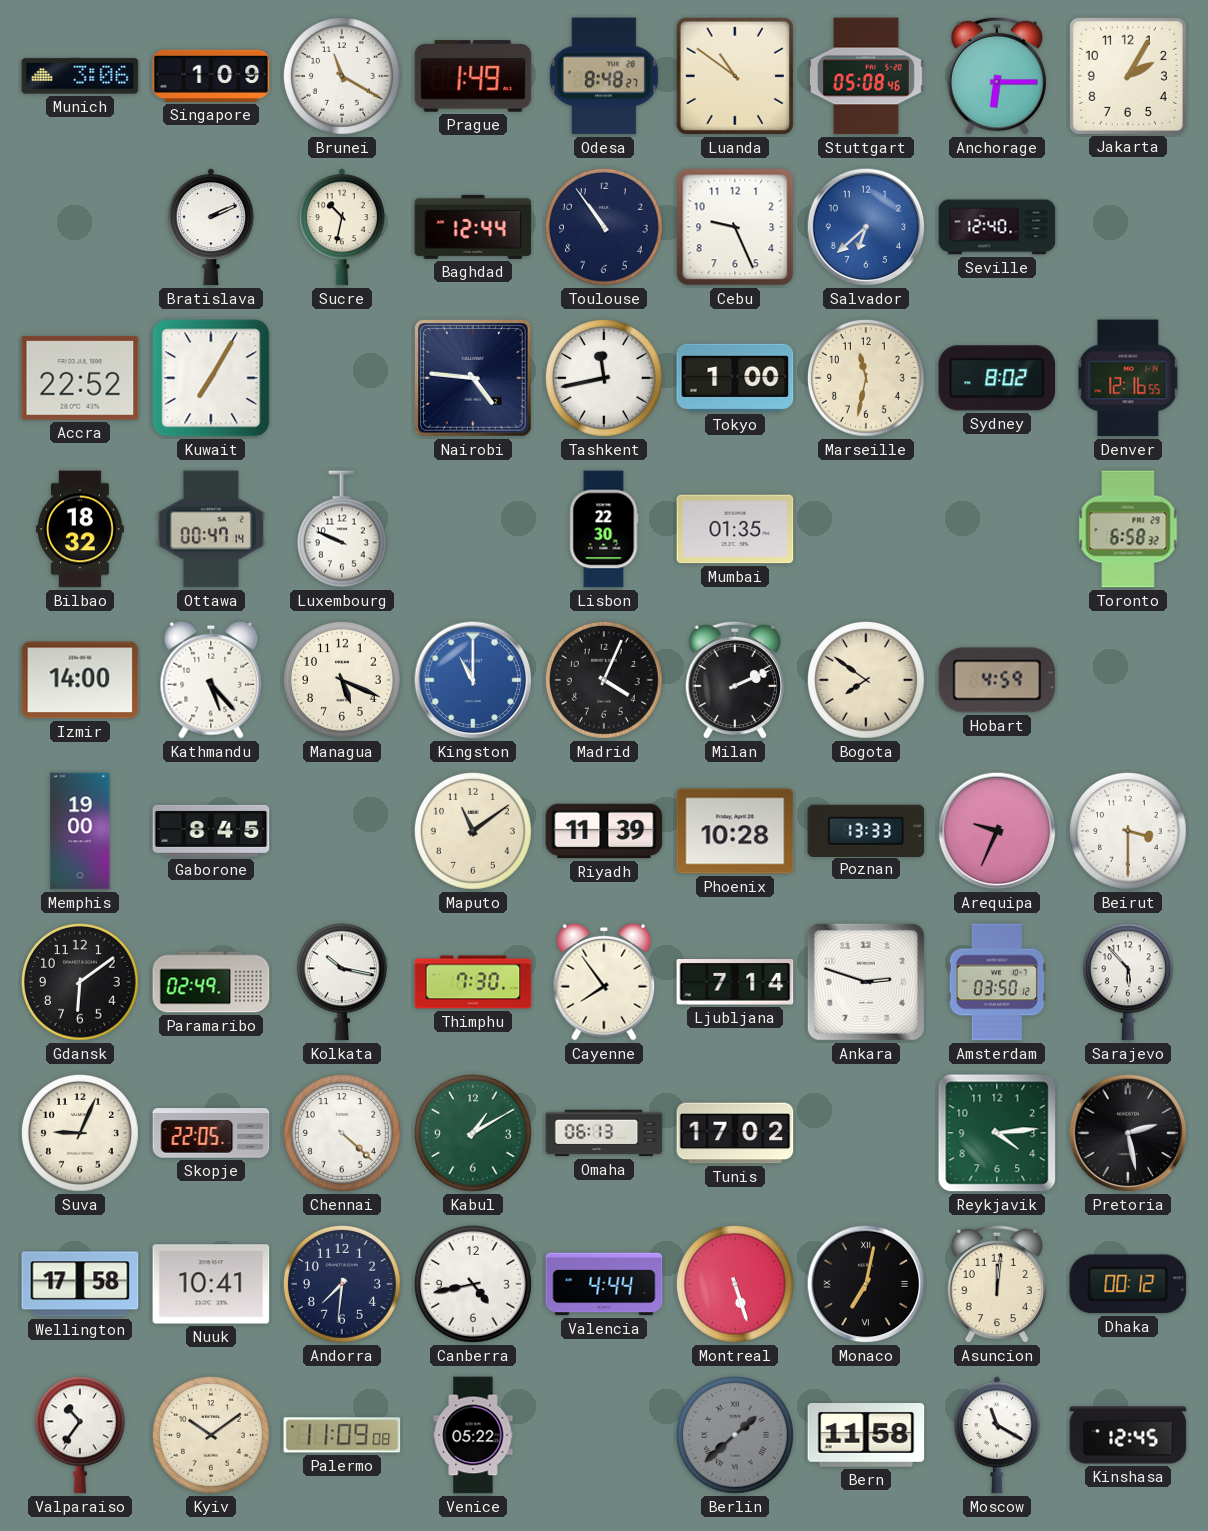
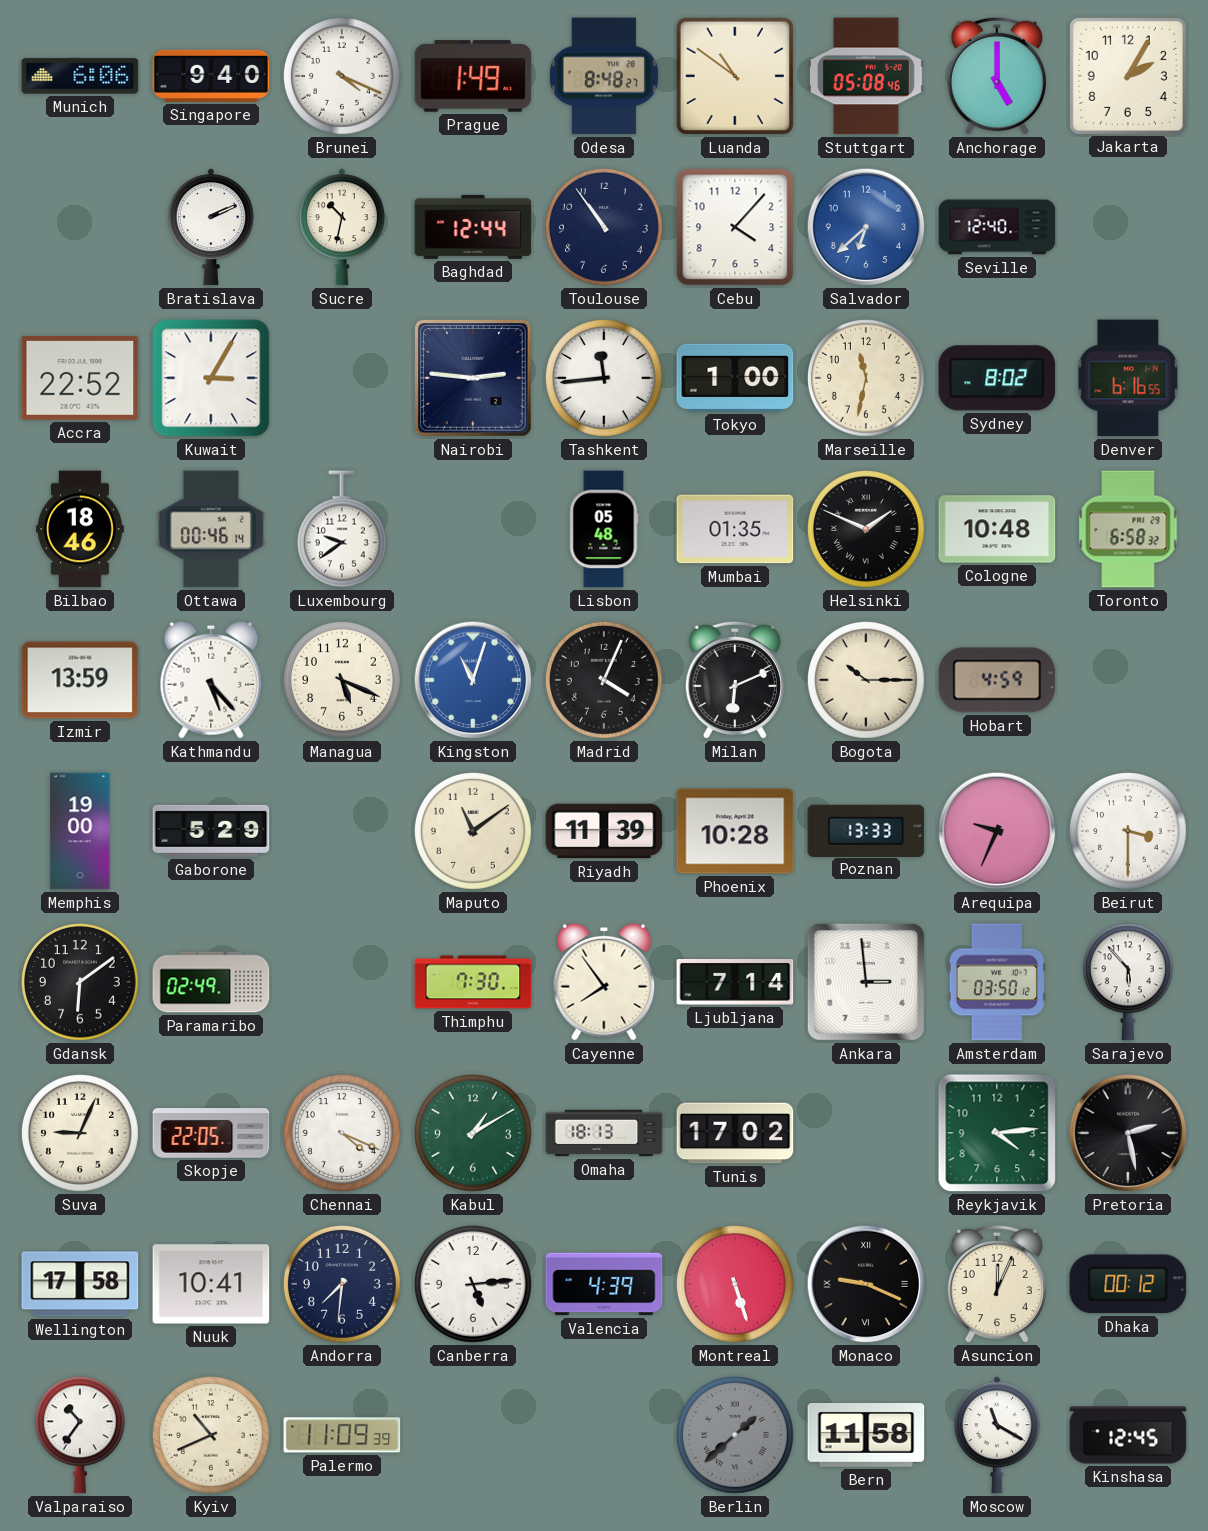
Munich: 3:06 -> 6:06
Singapore: 1:09 -> 9:40
Brunei: 11:20 -> 4:19
Anchorage: 6:15 -> 5:00
Cebu: 9:26 -> 4:07
Kuwait: 7:05 -> 3:05
Nairobi: 4:46 -> 2:46
Tashkent: 11:43 -> 11:44
Denver: 12:16 -> 6:16
Bilbao: 18:32 -> 18:46
Ottawa: 00:47 -> 00:46
Luxembourg: 9:49 -> 9:39
Lisbon: 22:30 -> 05:48
Helsinki: none -> 1:49
Cologne: none -> 10:48
Izmir: 14:00 -> 13:59
Kingston: 11:00 -> 11:03
Milan: 2:11 -> 6:11
Bogota: 7:51 -> 10:15
Gaborone: 8:45 -> 5:29
Kolkata: 10:17 -> none
Ankara: 2:48 -> 2:59
Chennai: 4:22 -> 4:19
Omaha: 06:13 -> 18:13
Canberra: 4:43 -> 5:14
Valencia: 4:44 -> 4:39
Monaco: 7:02 -> 9:19
Asuncion: 12:01 -> 12:04
Kyiv: 10:09 -> 10:41
Palermo: 11:09:08 -> 11:09:39
Venice: 05:22 -> none
